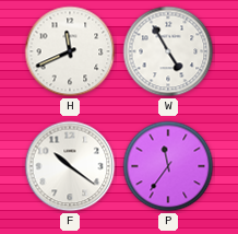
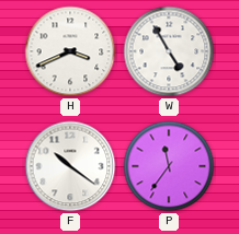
H: 11:41 -> 3:41
